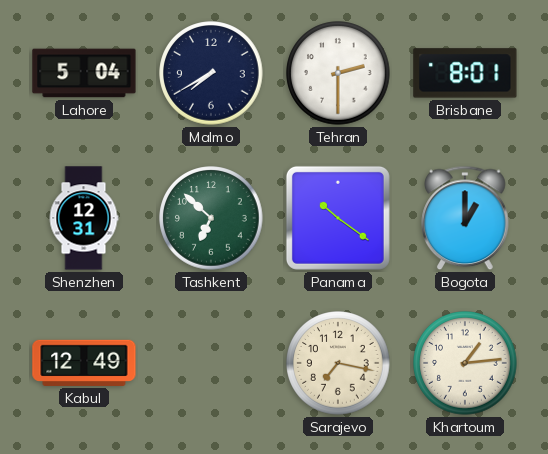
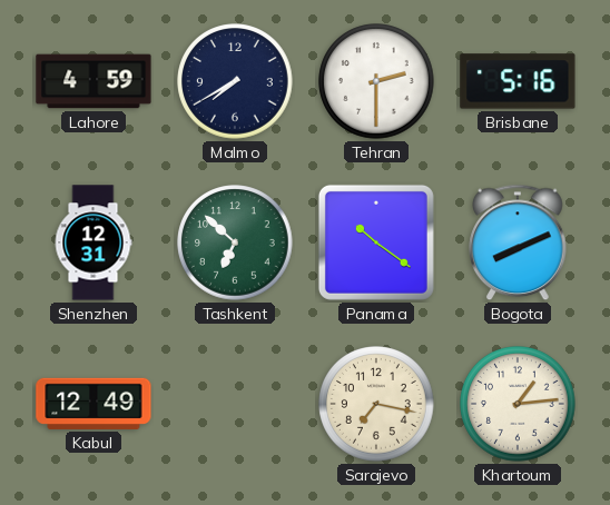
Lahore: 5:04 -> 4:59
Brisbane: 8:01 -> 5:16
Bogota: 1:00 -> 8:11
